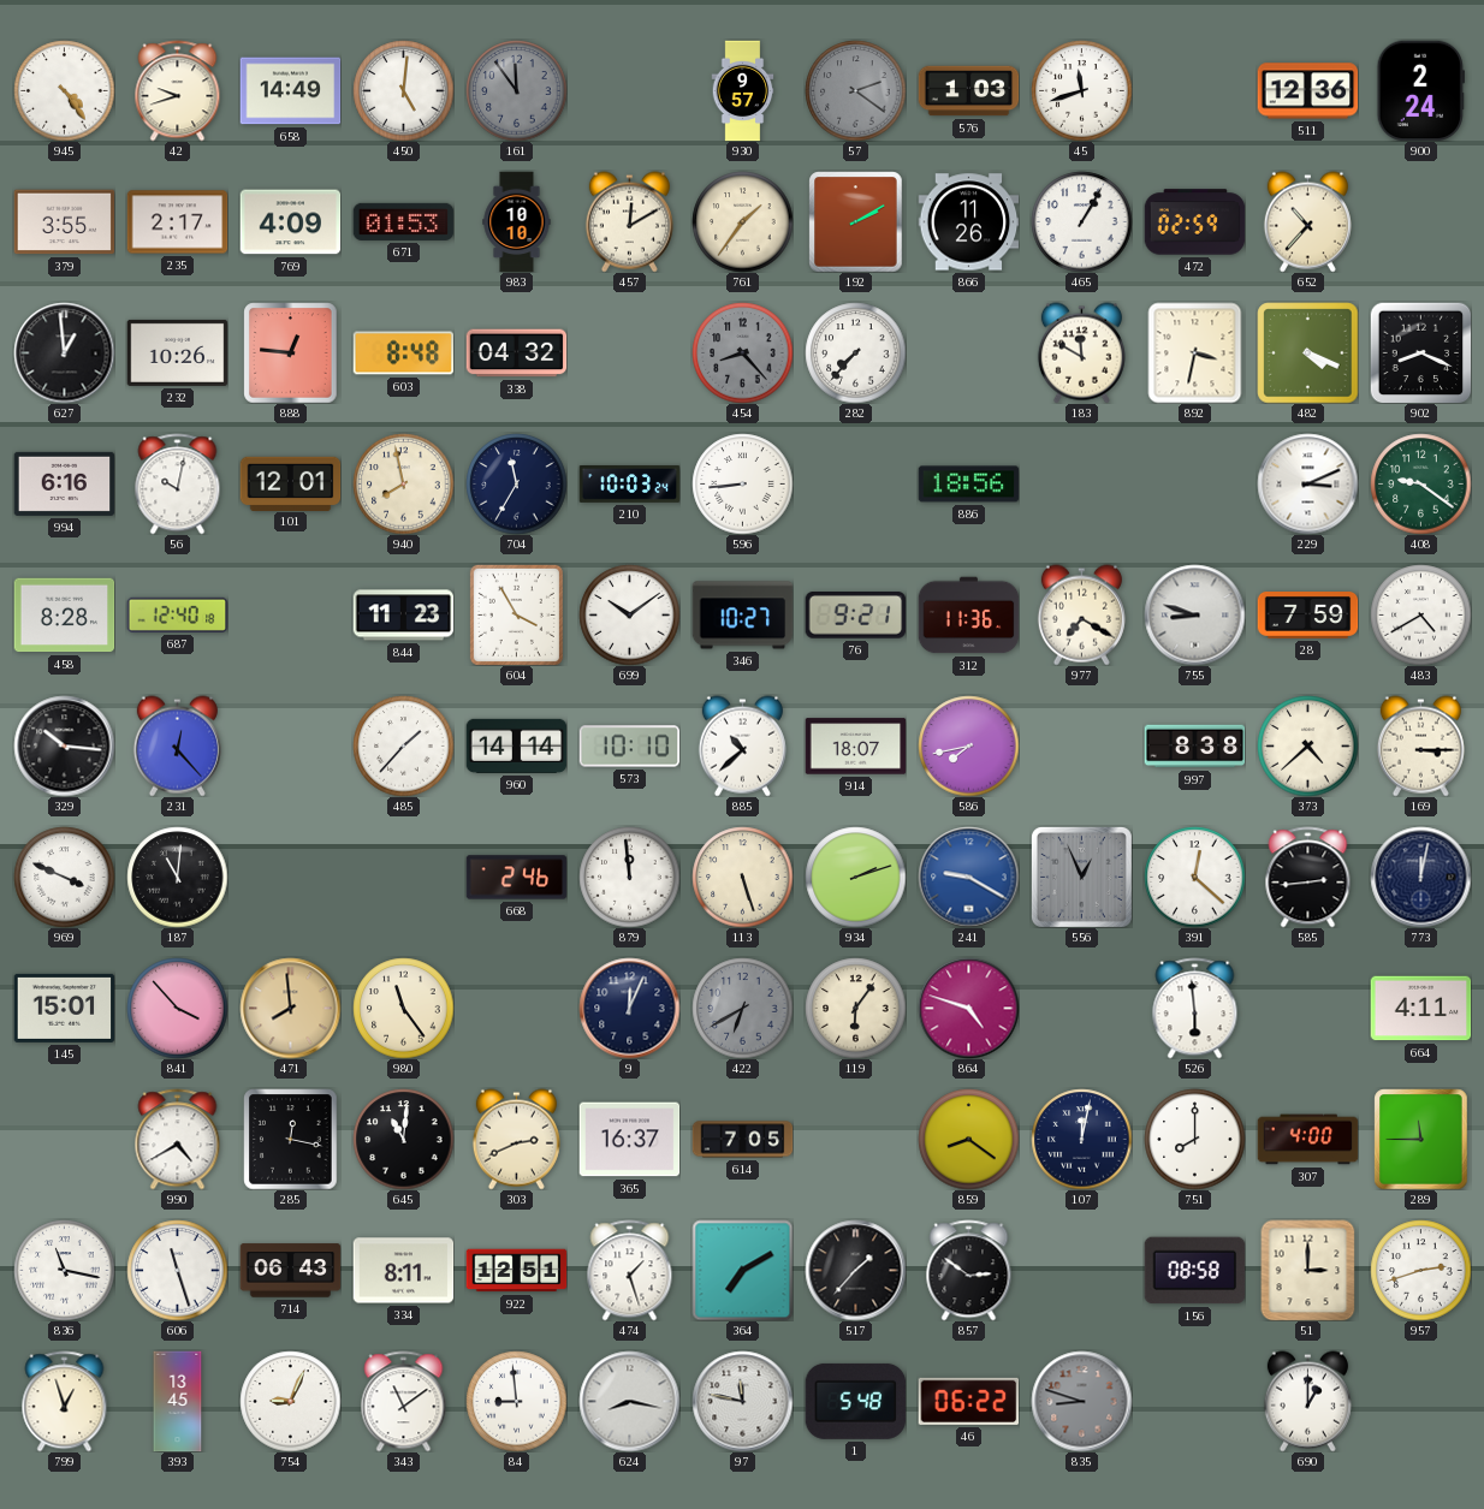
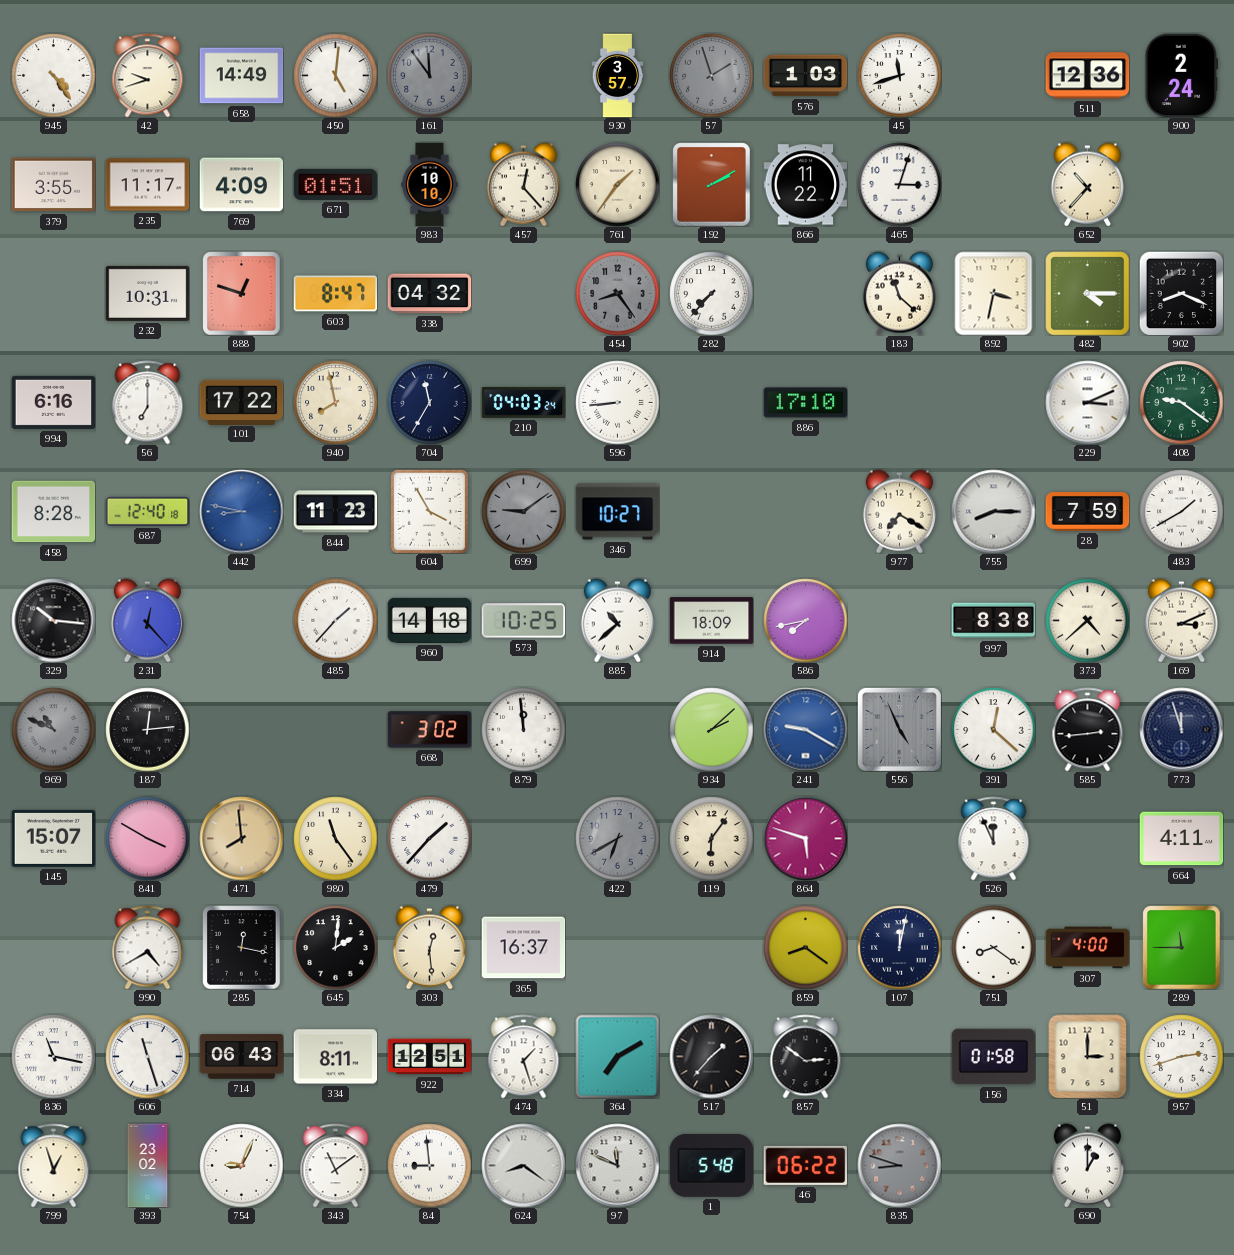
930: 9:57 -> 3:57
57: 2:21 -> 1:57
235: 2:17 -> 11:17
671: 01:53 -> 01:51
457: 12:10 -> 12:23
866: 11:26 -> 11:22
465: 1:05 -> 3:03
472: 02:59 -> none
627: 12:59 -> none
232: 10:26 -> 10:31
888: 12:46 -> 12:48
603: 8:48 -> 8:47
454: 8:23 -> 8:24
183: 11:50 -> 11:22
482: 4:19 -> 4:15
56: 10:02 -> 7:00
101: 12:01 -> 17:22
210: 10:03 -> 04:03
886: 18:56 -> 17:10
442: none -> 8:47
699: 10:09 -> 9:09
699 dial: white -> grey
76: 9:21 -> none
312: 11:36 -> none
755: 8:48 -> 8:15
483: 4:40 -> 1:40
960: 14:14 -> 14:18
573: 10:10 -> 10:25
914: 18:07 -> 18:09
169: 3:15 -> 3:11
969: 3:49 -> 10:49
969 dial: white -> grey
187: 11:01 -> 12:14
668: 2:46 -> 3:02
113: 5:27 -> none
934: 2:12 -> 2:08
556: 12:56 -> 4:56
773: 12:02 -> 11:57
145: 15:01 -> 15:07
841: 3:53 -> 3:50
479: none -> 1:37
9: 12:04 -> none
864: 4:48 -> 5:48
526: 5:59 -> 11:56
645: 11:01 -> 2:01
303: 2:41 -> 12:29
614: 7:05 -> none
751: 8:00 -> 8:21
156: 08:58 -> 01:58
393: 13:45 -> 23:02
624: 8:17 -> 8:21
97: 11:47 -> 11:49
